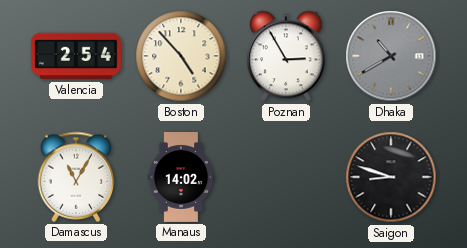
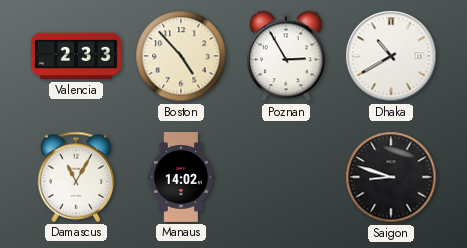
Valencia: 2:54 -> 2:33
Dhaka dial: grey -> white
